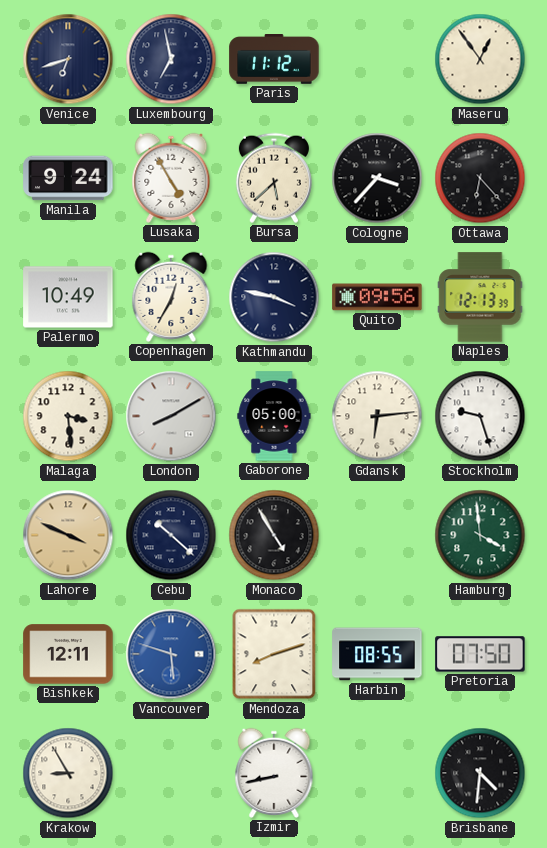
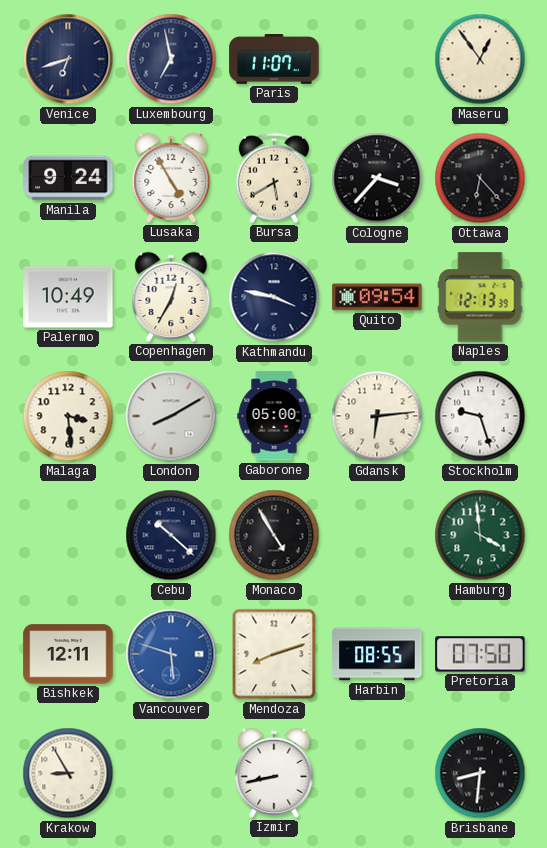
Paris: 11:12 -> 11:07
Bursa: 5:38 -> 5:40
Quito: 09:56 -> 09:54
Lahore: 3:49 -> none
Brisbane: 4:31 -> 8:31
